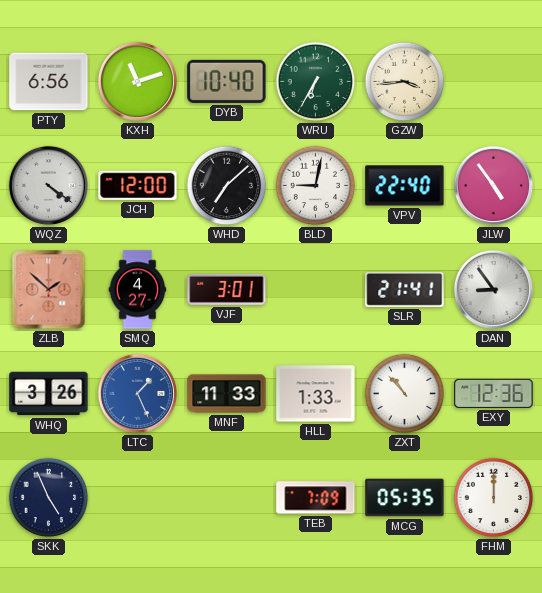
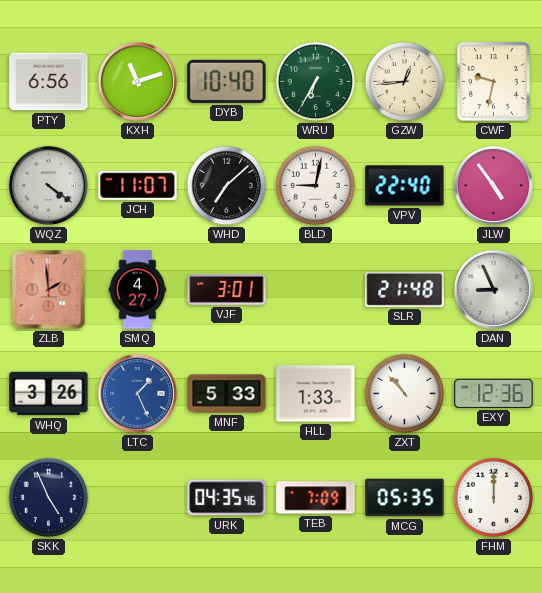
GZW: 3:44 -> 12:44
CWF: none -> 9:32
JCH: 12:00 -> 11:07
ZLB: 1:52 -> 1:59
SLR: 21:41 -> 21:48
DAN: 8:54 -> 8:56
MNF: 11:33 -> 5:33
URK: none -> 04:35
